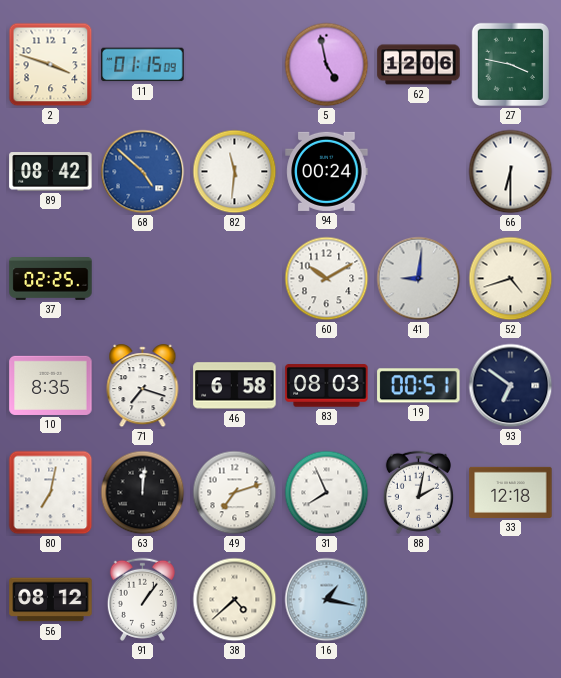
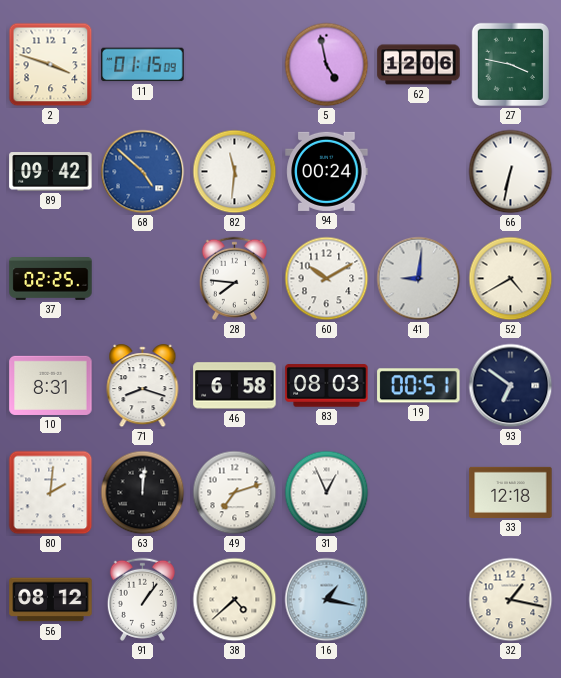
89: 08:42 -> 09:42
66: 6:30 -> 6:32
28: none -> 7:46
52: 4:42 -> 4:40
10: 8:35 -> 8:31
71: 7:18 -> 8:18
80: 7:02 -> 2:01
31: 7:56 -> 12:56
88: 2:02 -> none
32: none -> 1:17
